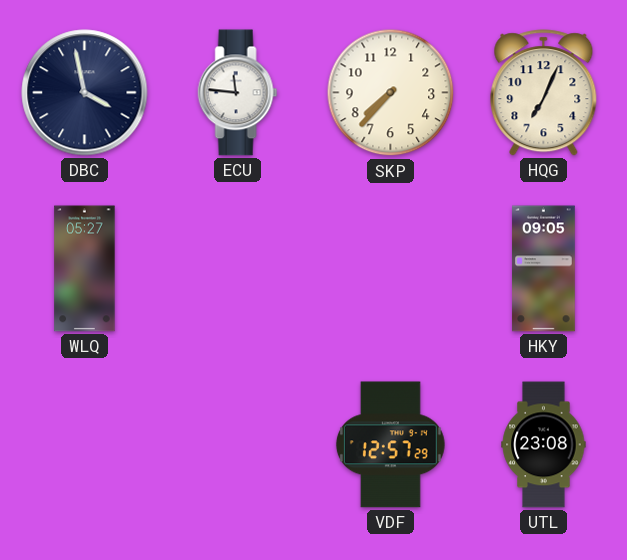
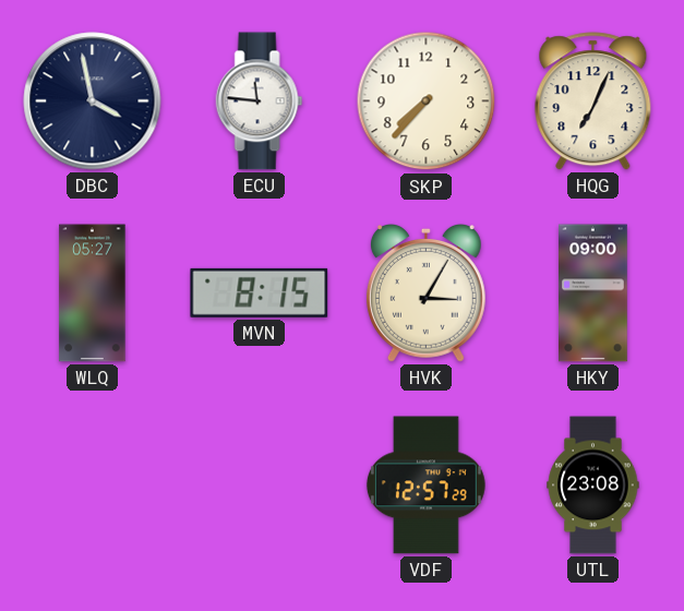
MVN: none -> 8:15
HVK: none -> 3:05
HKY: 09:05 -> 09:00
